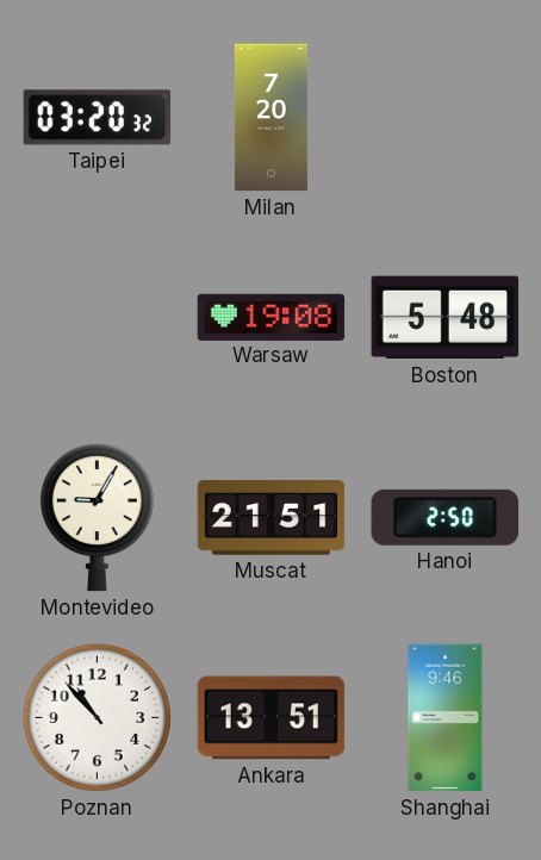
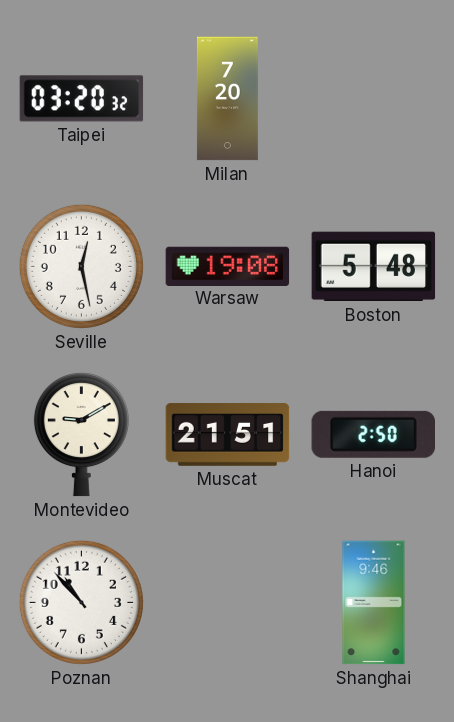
Seville: none -> 12:28
Montevideo: 9:05 -> 9:10
Ankara: 13:51 -> none
